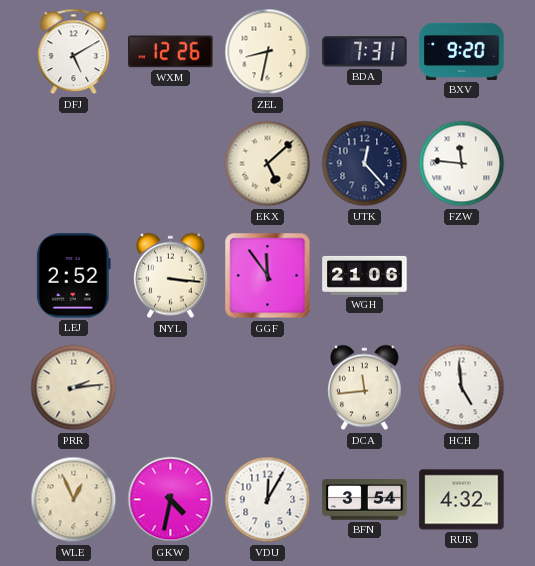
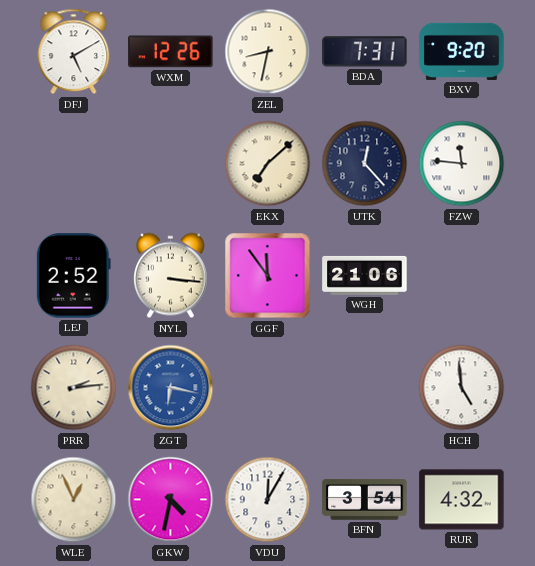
EKX: 5:08 -> 7:08
ZGT: none -> 6:17
DCA: 11:44 -> none
